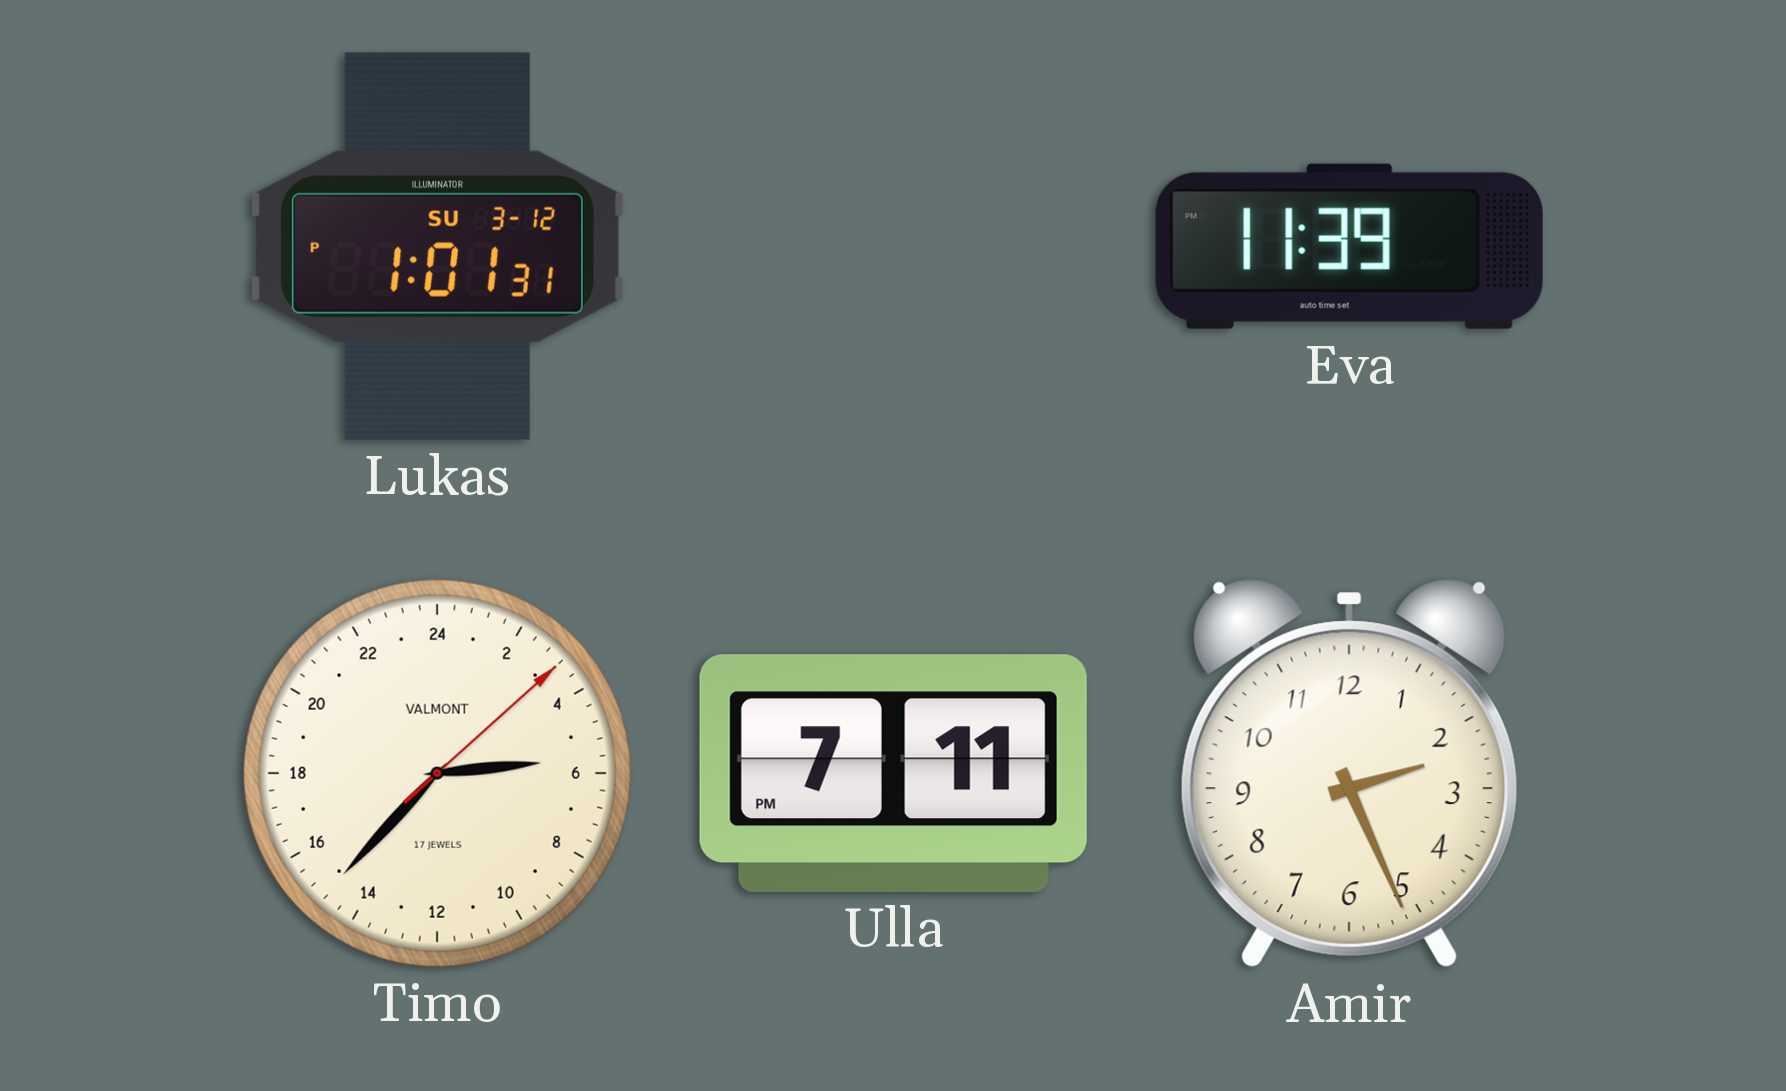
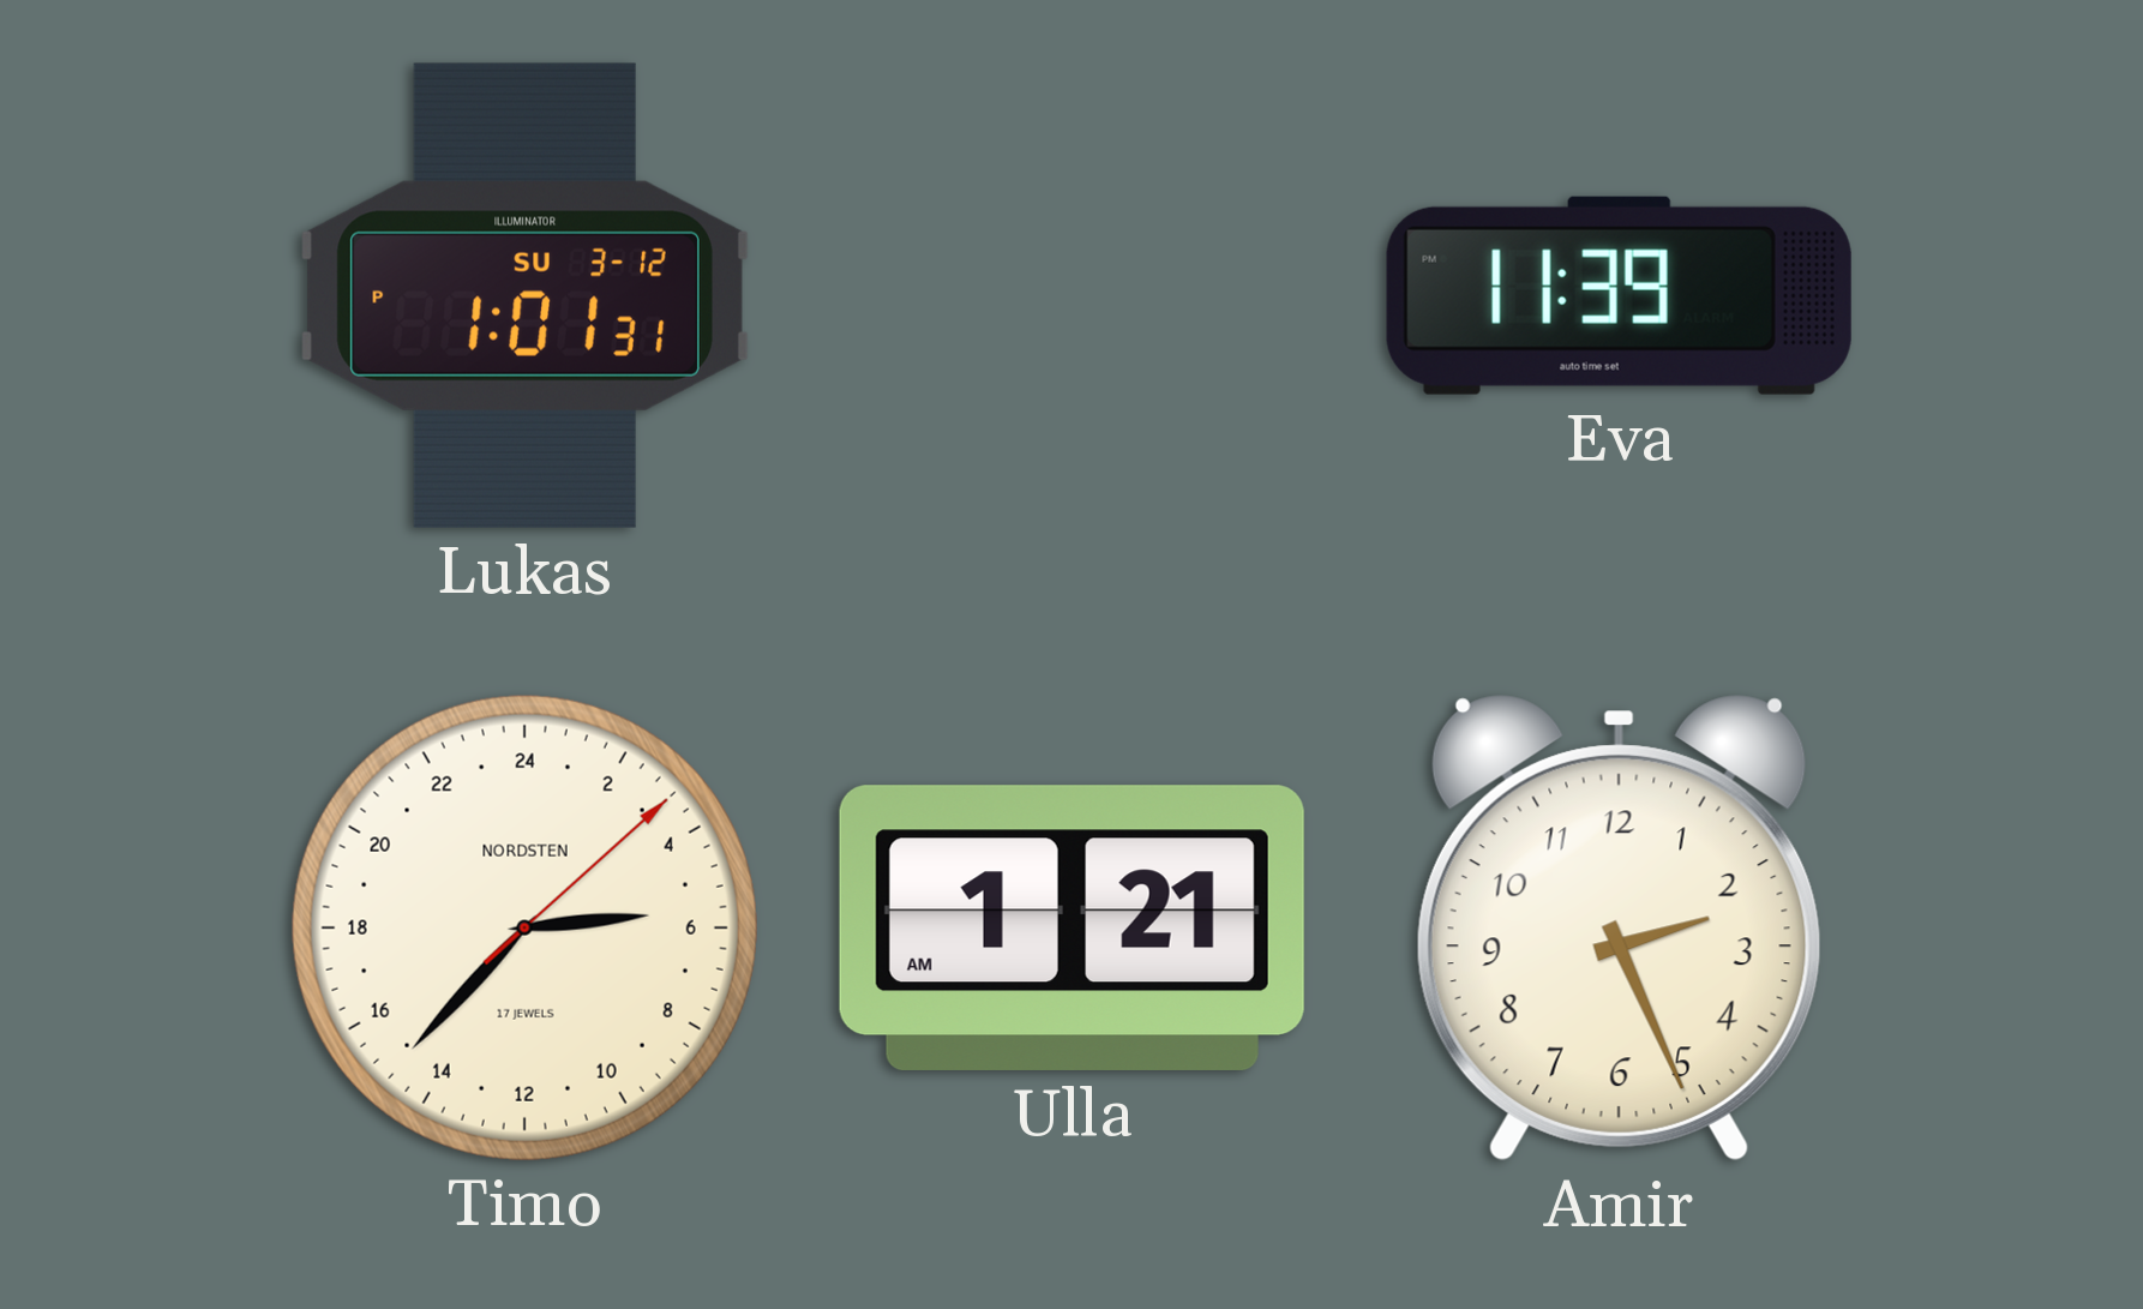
Timo brand: VALMONT -> NORDSTEN
Ulla: 7:11 -> 1:21
